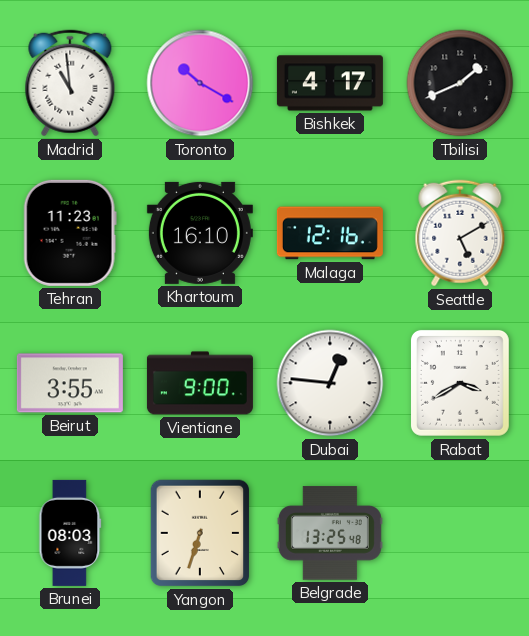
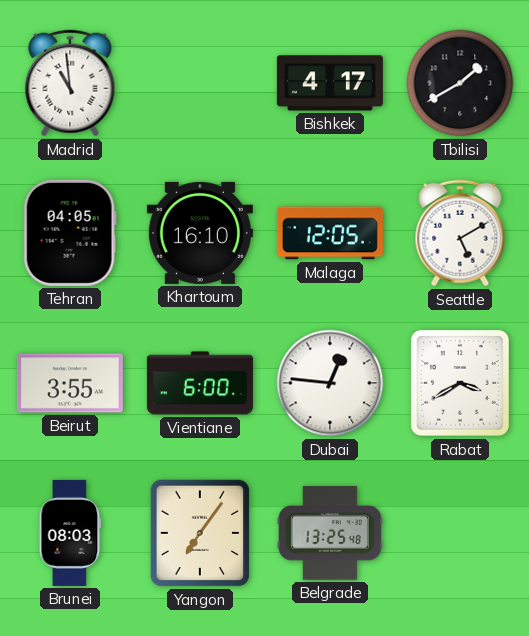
Toronto: 10:20 -> none
Tbilisi: 1:41 -> 1:40
Tehran: 11:23 -> 04:05
Malaga: 12:16 -> 12:05
Vientiane: 9:00 -> 6:00
Yangon: 6:33 -> 7:06
